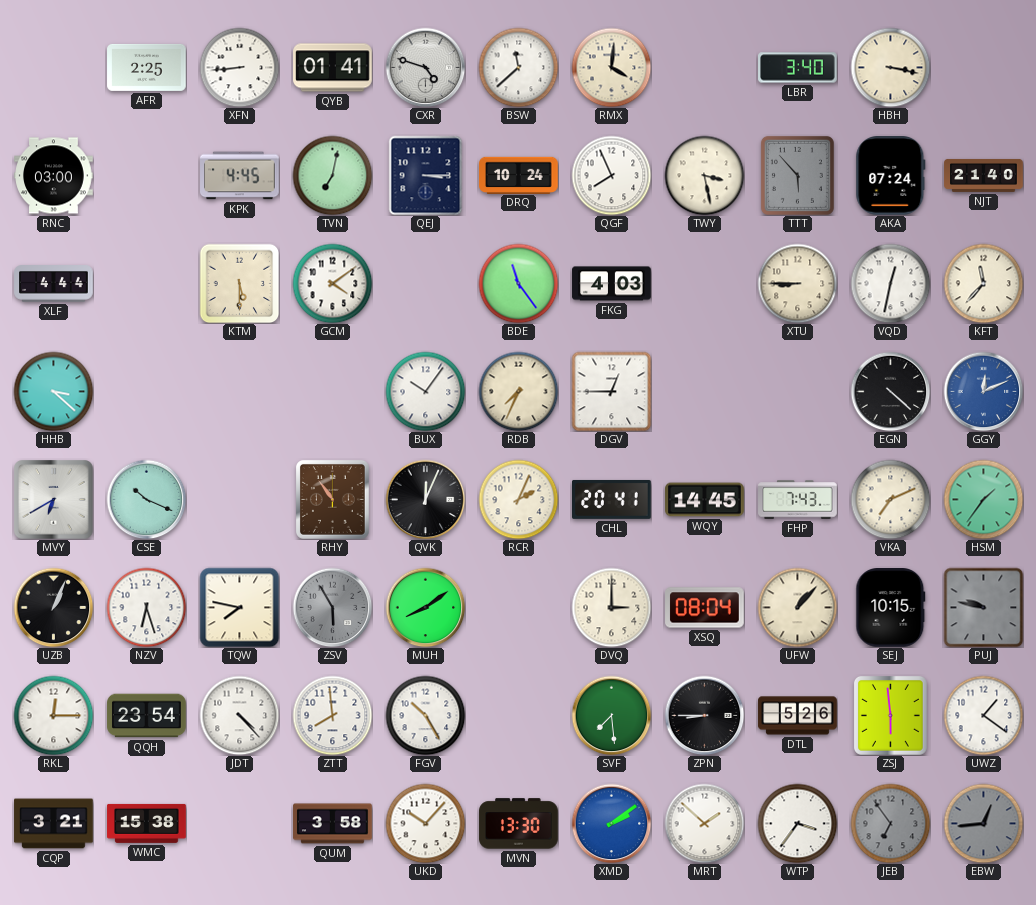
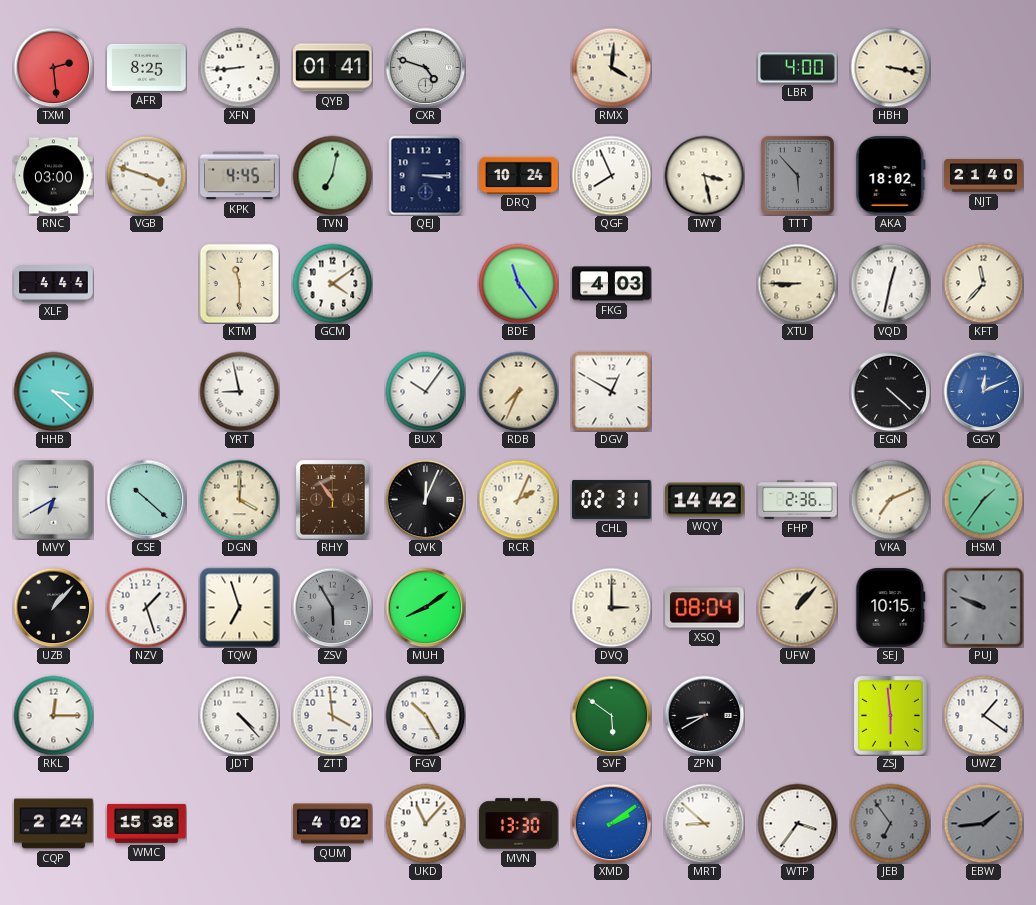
TXM: none -> 2:29
AFR: 2:25 -> 8:25
BSW: 11:38 -> none
LBR: 3:40 -> 4:00
VGB: none -> 3:48
AKA: 07:24 -> 18:02
KTM: 5:30 -> 11:30
YRT: none -> 8:58
DGV: 12:45 -> 12:50
CSE: 10:19 -> 10:22
DGN: none -> 4:00
CHL: 20:41 -> 02:31
WQY: 14:45 -> 14:42
FHP: 7:43 -> 2:36
UZB: 1:04 -> 1:07
NZV: 6:27 -> 1:27
TQW: 7:47 -> 6:57
PUJ: 9:47 -> 9:49
QQH: 23:54 -> none
ZTT: 7:59 -> 3:59
SVF: 7:29 -> 5:51
ZPN: 8:45 -> 8:40
DTL: 5:26 -> none
CQP: 3:21 -> 2:24
QUM: 3:58 -> 4:02
UKD: 10:07 -> 11:07
MRT: 1:52 -> 8:52
EBW: 12:44 -> 1:44
